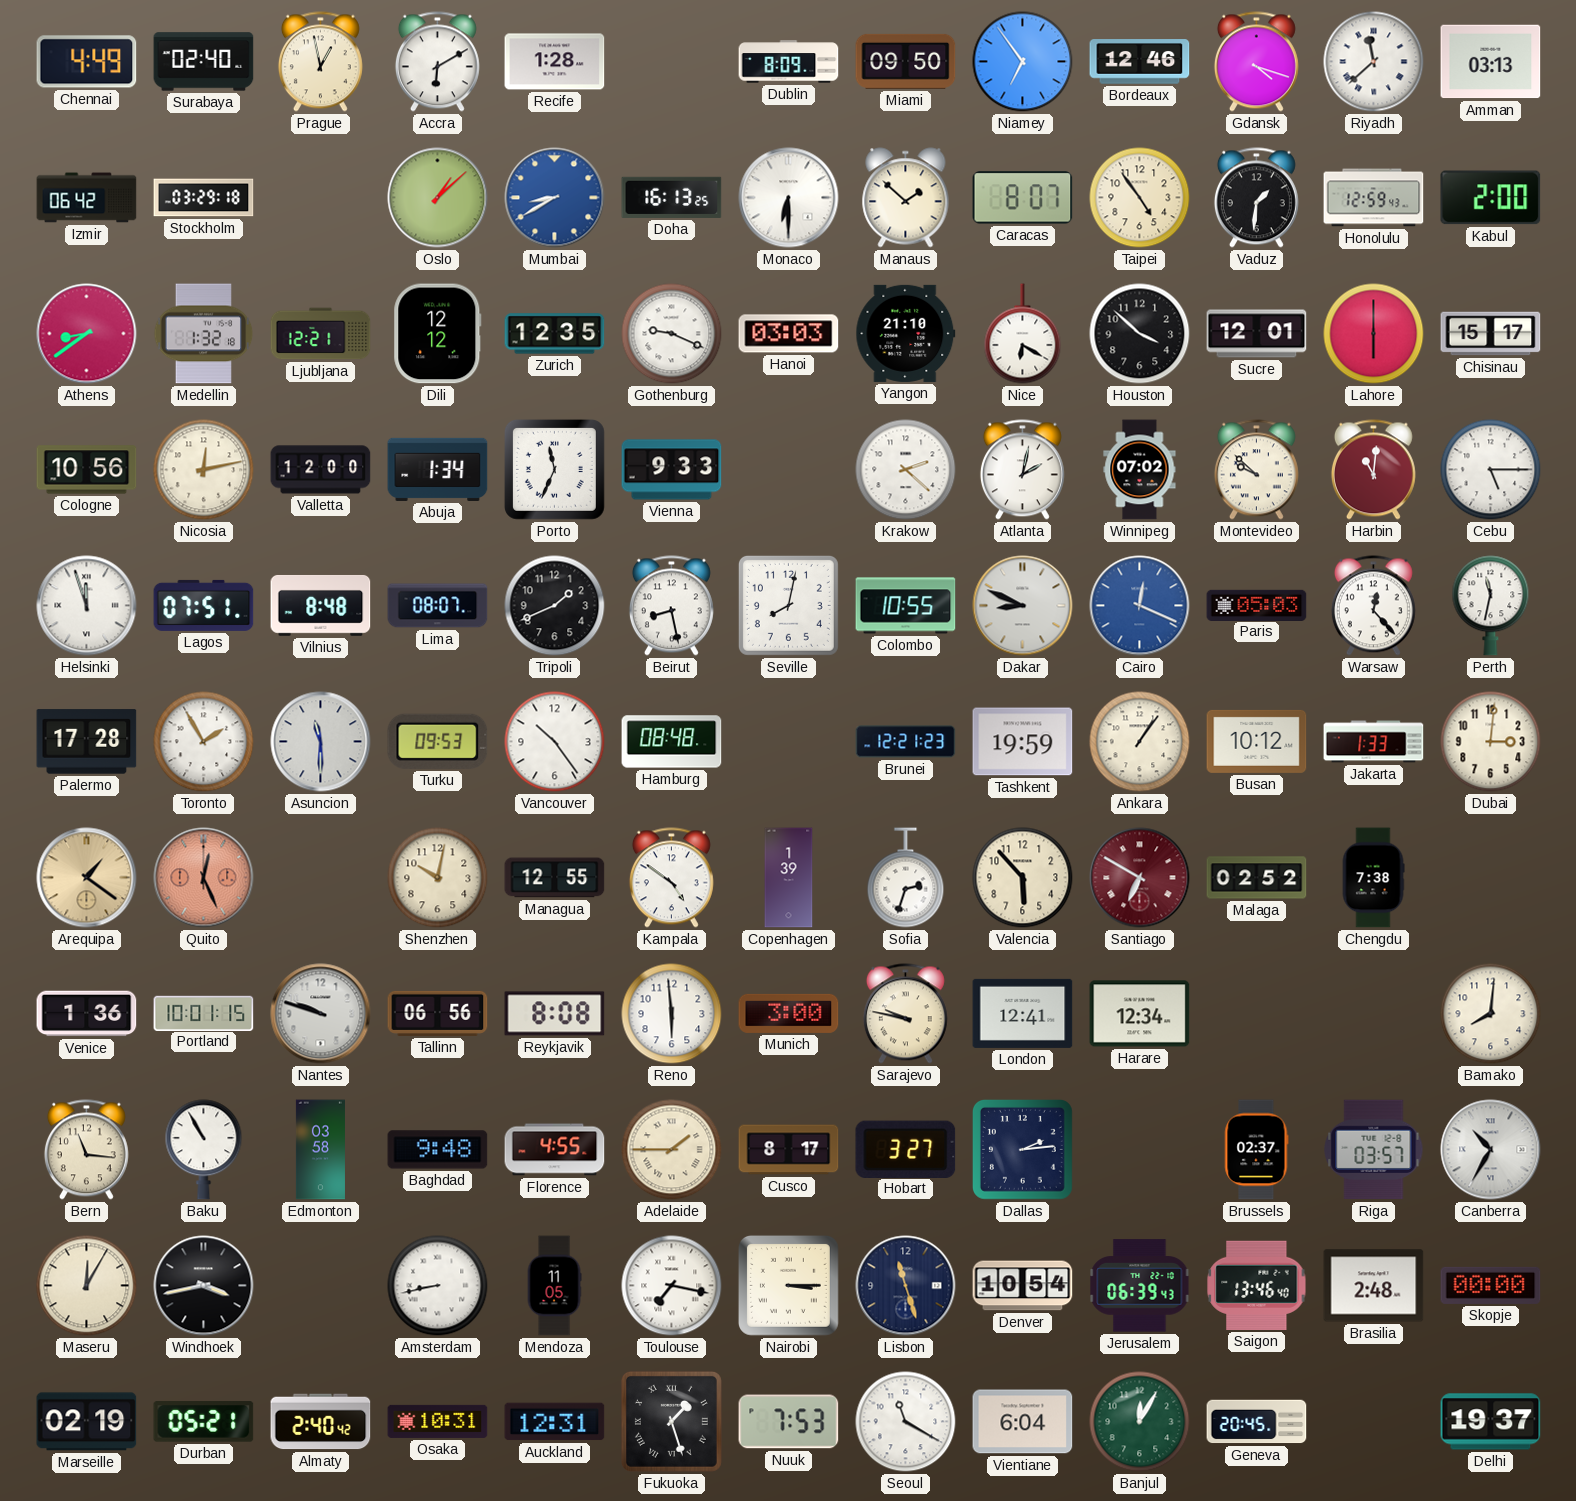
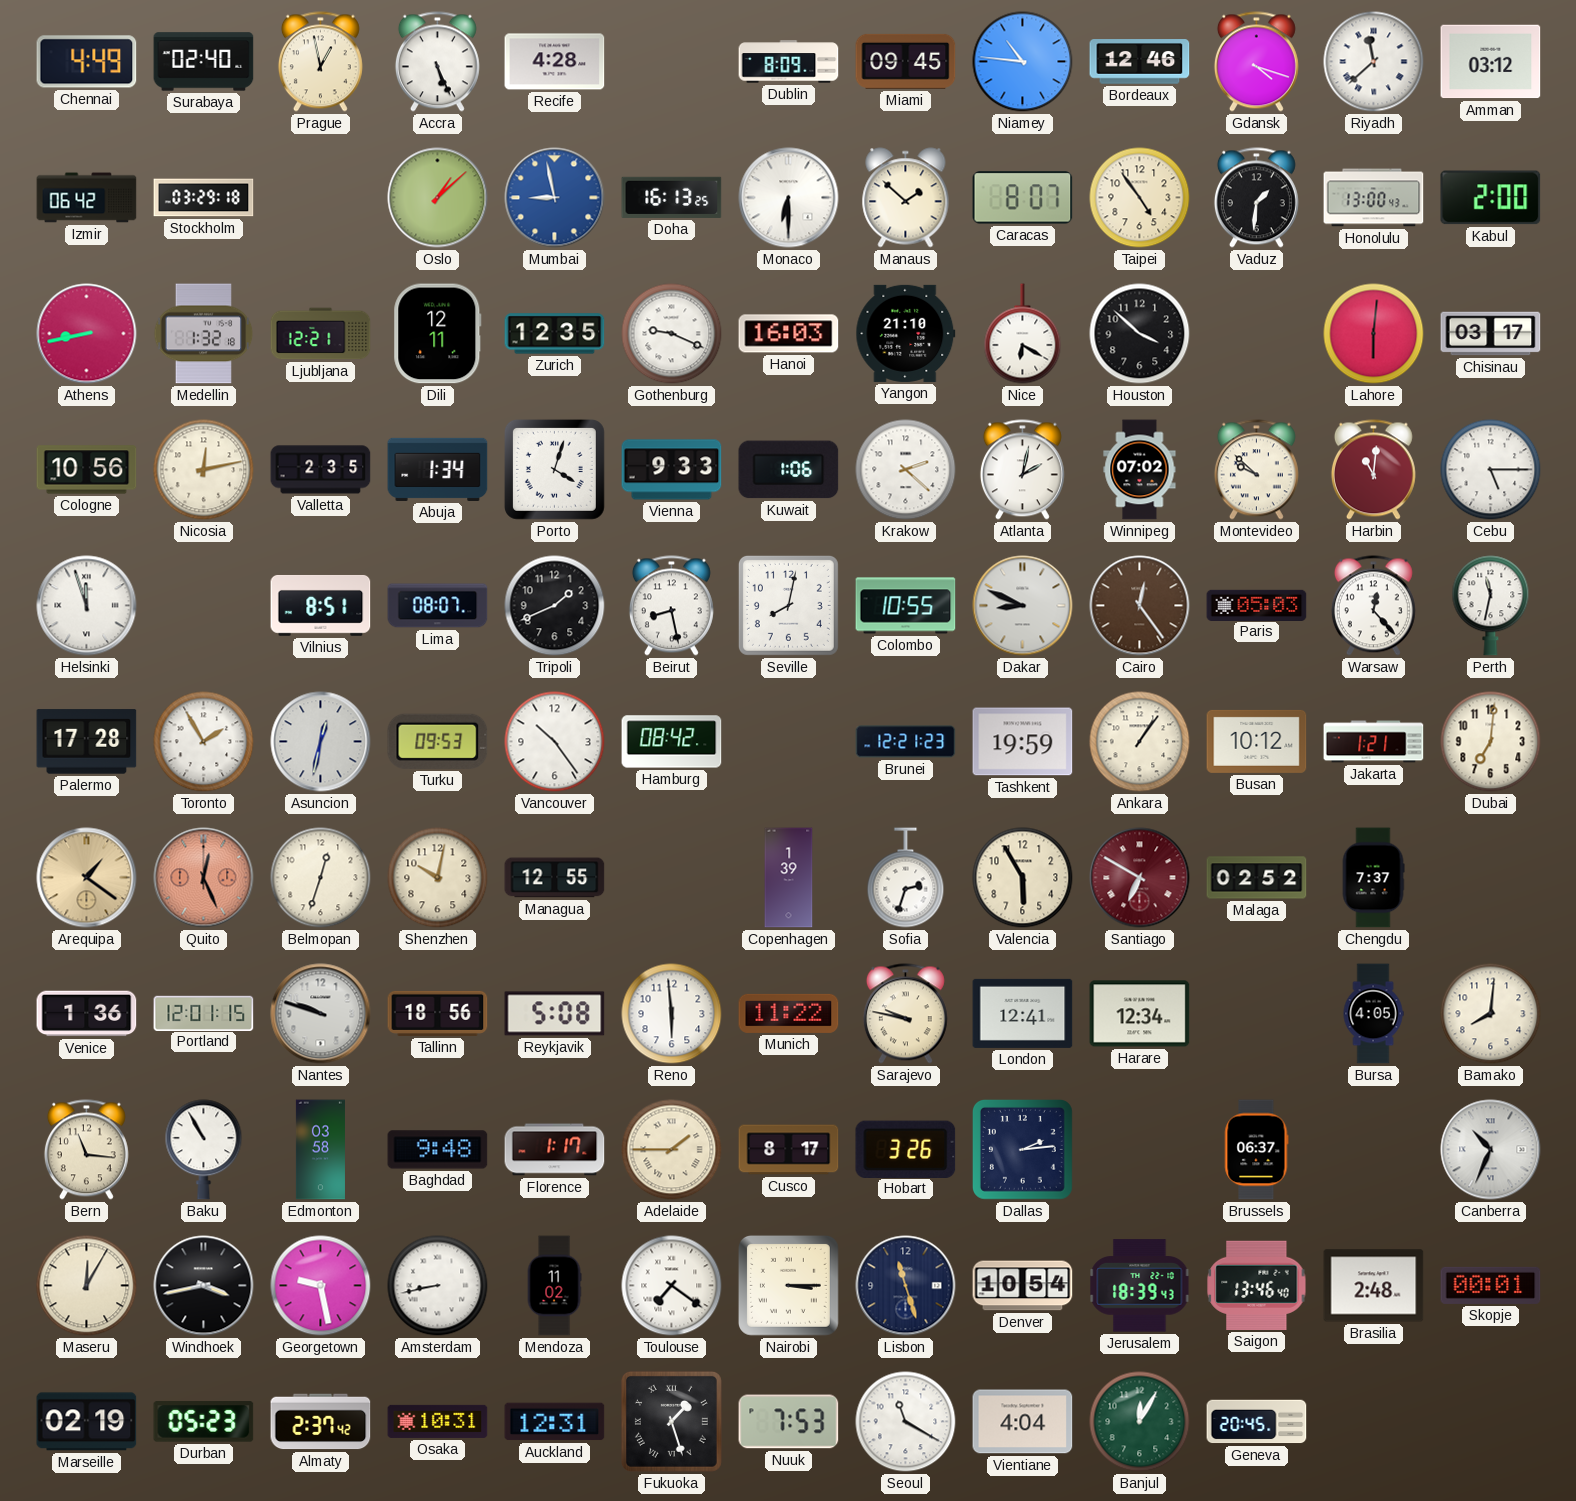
Accra: 6:10 -> 5:26
Recife: 1:28 -> 4:28
Miami: 09:50 -> 09:45
Niamey: 6:54 -> 10:46
Amman: 03:13 -> 03:12
Mumbai: 8:40 -> 8:58
Honolulu: 12:59 -> 13:00
Athens: 8:39 -> 8:43
Dili: 12:12 -> 12:11
Hanoi: 03:03 -> 16:03
Sucre: 12:01 -> none
Lahore: 6:00 -> 6:01
Chisinau: 15:17 -> 03:17
Valletta: 12:00 -> 2:35
Porto: 11:34 -> 4:03
Kuwait: none -> 1:06
Lagos: 07:51 -> none
Vilnius: 8:48 -> 8:51
Cairo: 12:19 -> 12:24
Cairo dial: blue -> brown
Asuncion: 11:30 -> 12:32
Hamburg: 08:48 -> 08:42
Jakarta: 1:33 -> 1:21
Dubai: 3:01 -> 7:01
Belmopan: none -> 12:33
Kampala: 4:51 -> none
Valencia: 5:53 -> 5:55
Chengdu: 7:38 -> 7:37
Portland: 10:01 -> 12:01
Tallinn: 06:56 -> 18:56
Reykjavik: 8:08 -> 5:08
Munich: 3:00 -> 11:22
Bursa: none -> 4:05
Florence: 4:55 -> 1:17
Hobart: 3:27 -> 3:26
Brussels: 02:37 -> 06:37
Riga: 03:57 -> none
Canberra: 10:35 -> 10:34
Georgetown: none -> 9:28
Mendoza: 11:05 -> 11:02
Toulouse: 7:17 -> 7:21
Jerusalem: 06:39 -> 18:39
Skopje: 00:00 -> 00:01
Durban: 05:21 -> 05:23
Almaty: 2:40 -> 2:37
Vientiane: 6:04 -> 4:04
Delhi: 19:37 -> none
